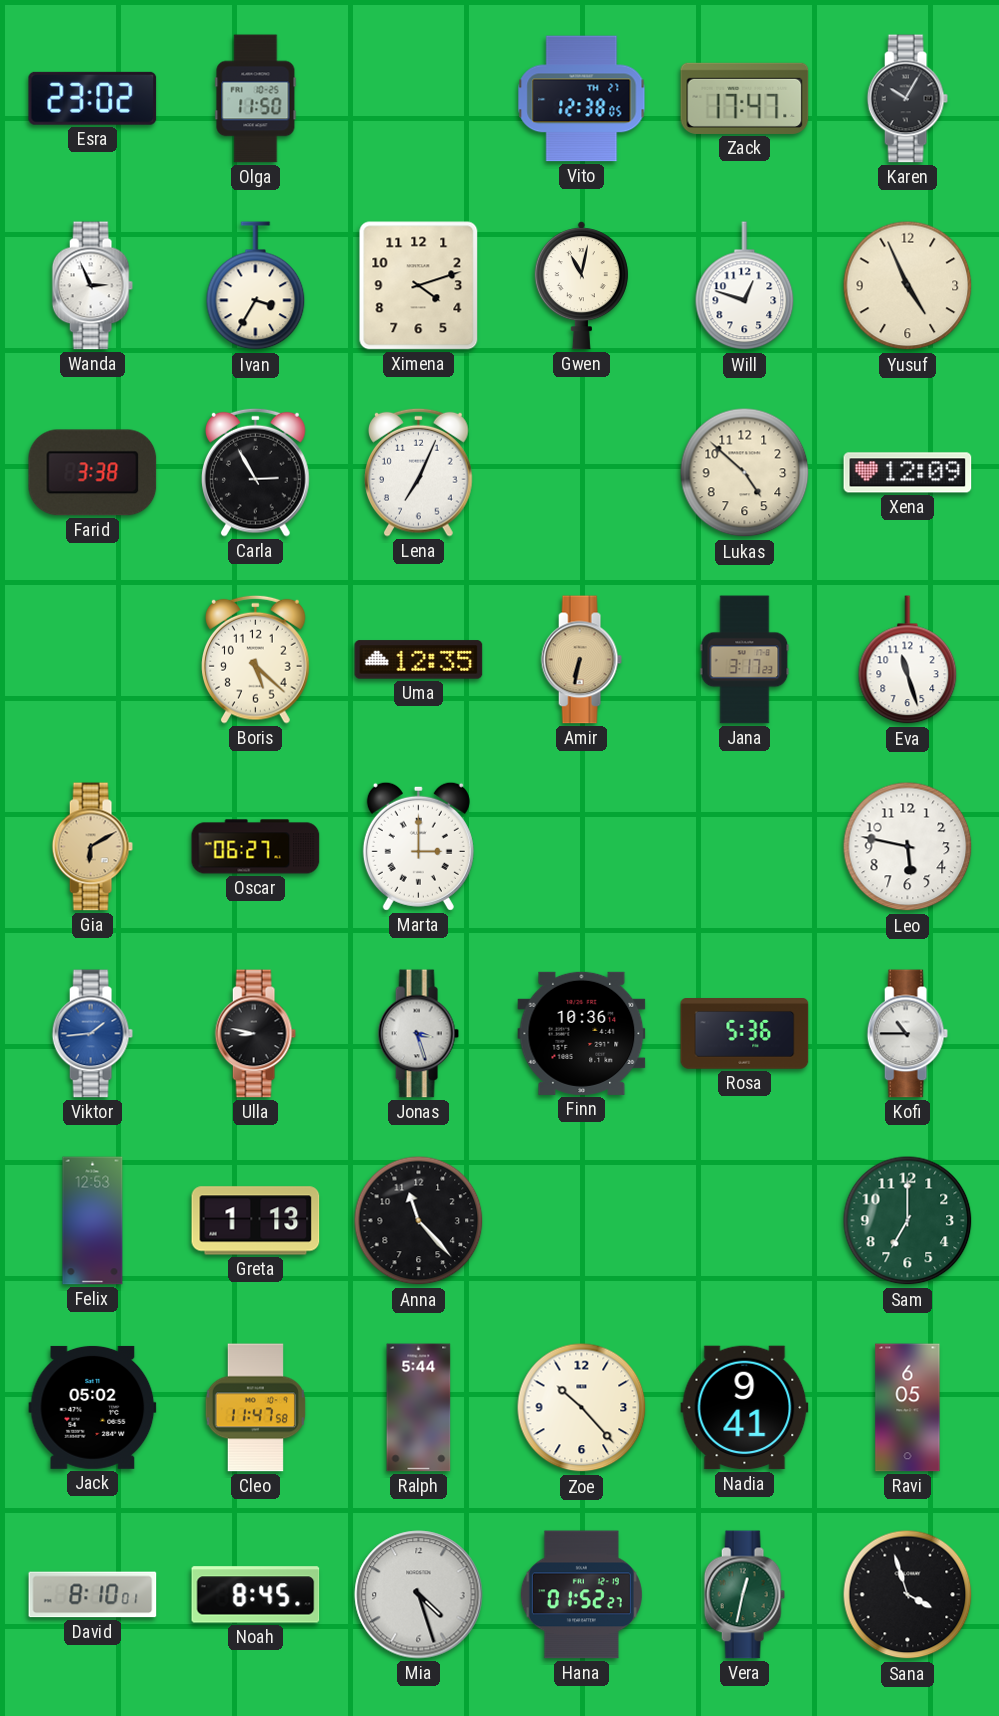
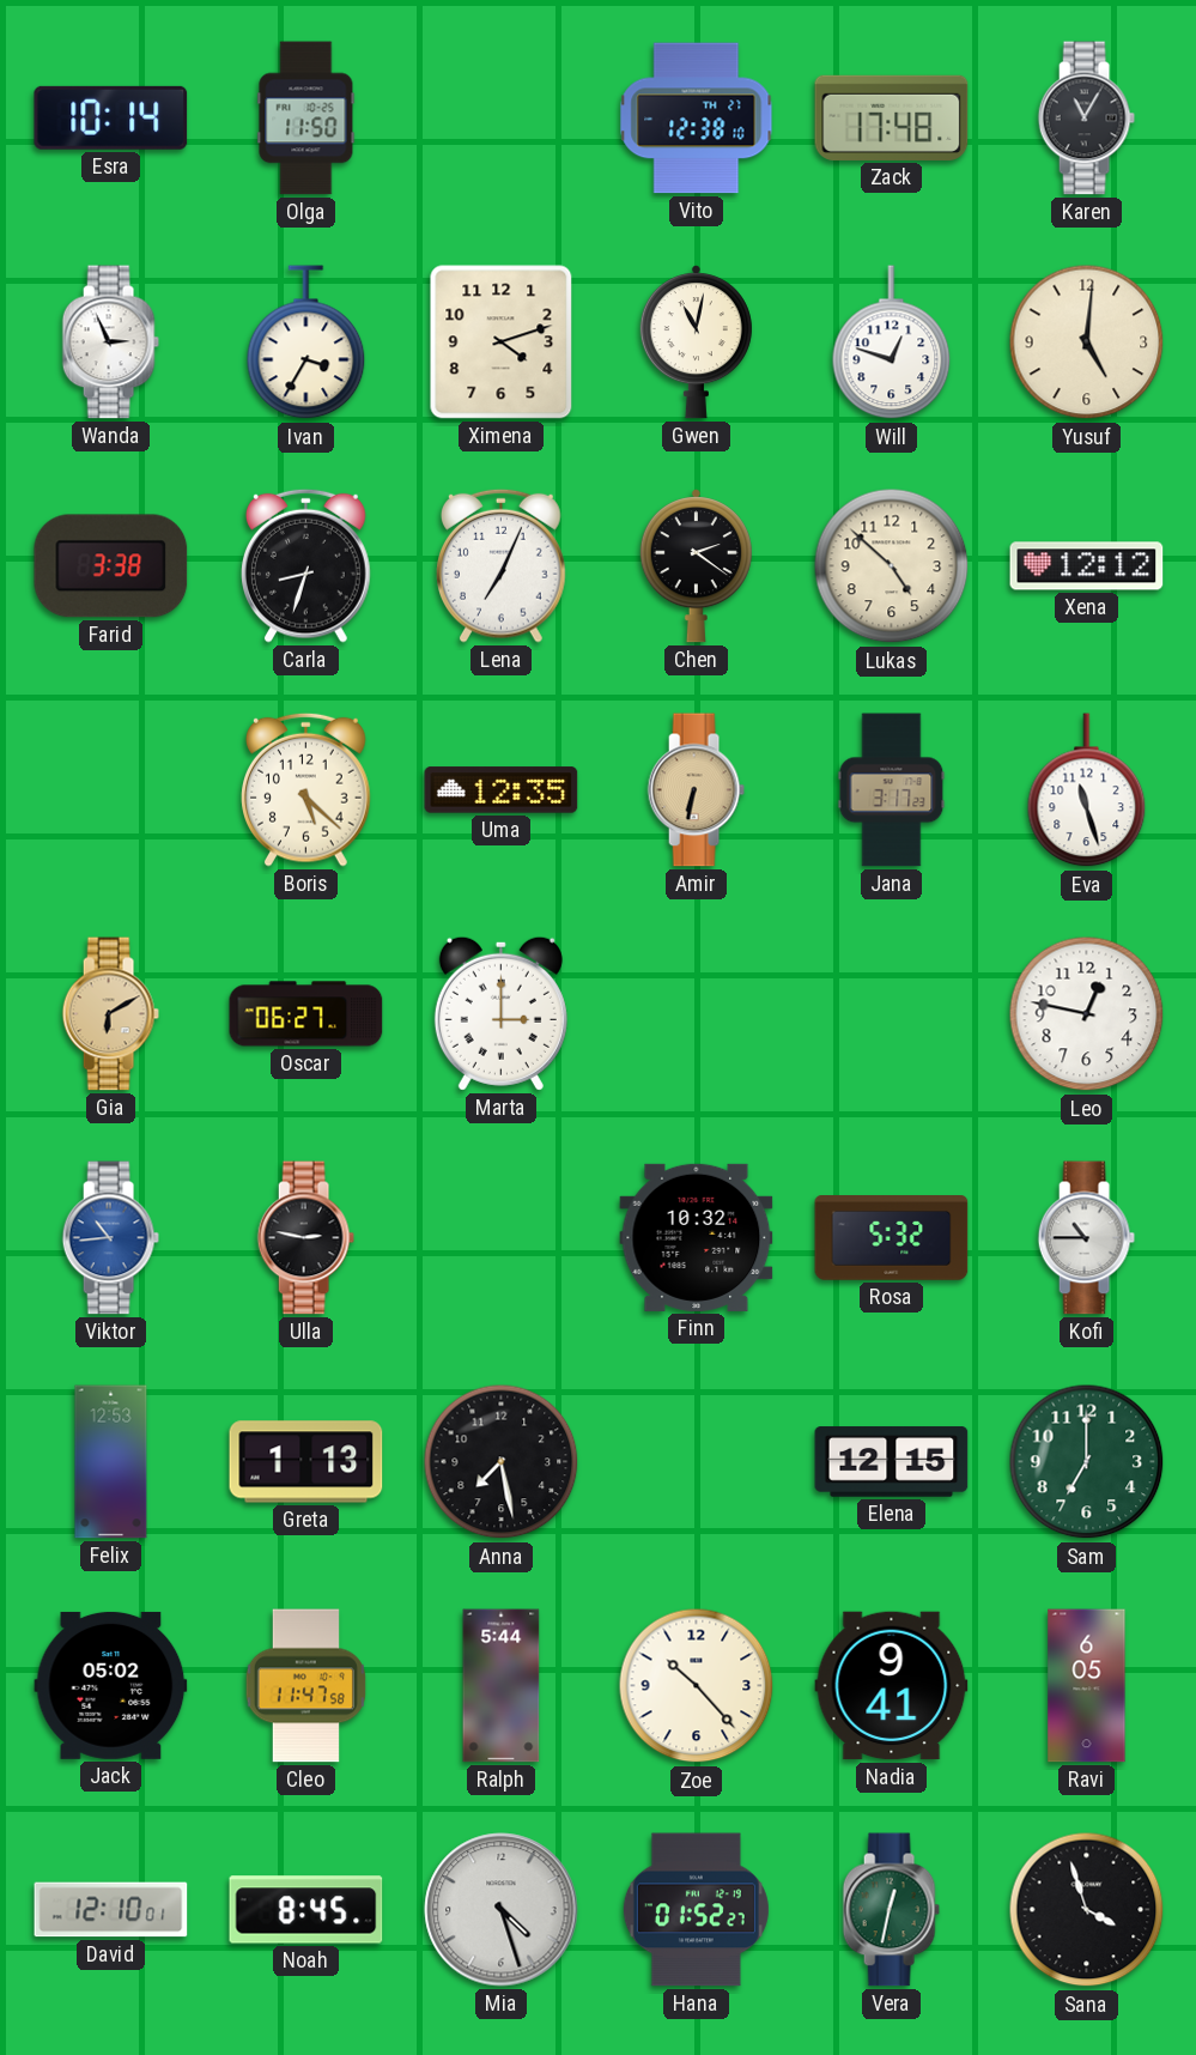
Esra: 23:02 -> 10:14
Vito: 12:38:05 -> 12:38:10
Zack: 17:47 -> 17:48
Karen: 10:05 -> 11:05
Yusuf: 4:56 -> 5:01
Carla: 2:55 -> 8:33
Chen: none -> 2:21
Xena: 12:09 -> 12:12
Leo: 5:47 -> 12:47
Viktor: 1:44 -> 10:44
Ulla: 8:47 -> 2:47
Jonas: 3:27 -> none
Finn: 10:36 -> 10:32
Rosa: 5:36 -> 5:32
Anna: 11:23 -> 7:28
Elena: none -> 12:15
David: 8:10 -> 12:10
